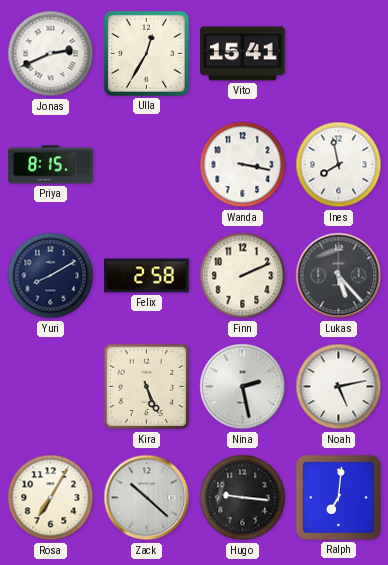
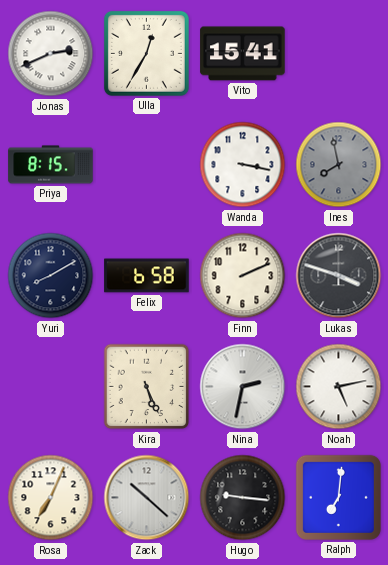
Ines dial: white -> grey
Felix: 2:58 -> 6:58
Lukas: 5:23 -> 3:48
Nina: 2:28 -> 2:32
Rosa: 7:05 -> 7:04
